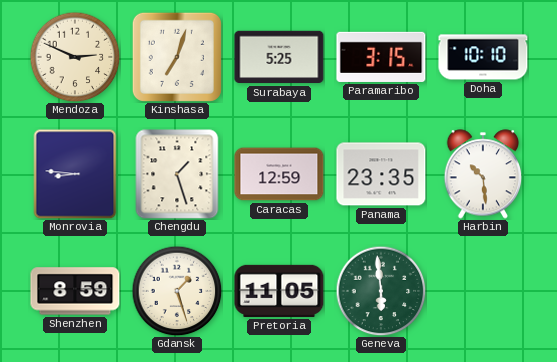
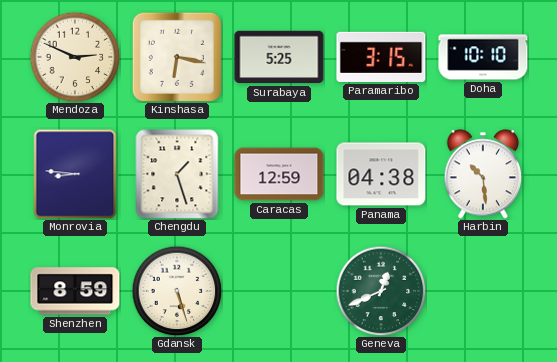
Kinshasa: 7:03 -> 6:17
Panama: 23:35 -> 04:38
Gdansk: 1:27 -> 5:27
Pretoria: 11:05 -> none
Geneva: 5:59 -> 12:41
